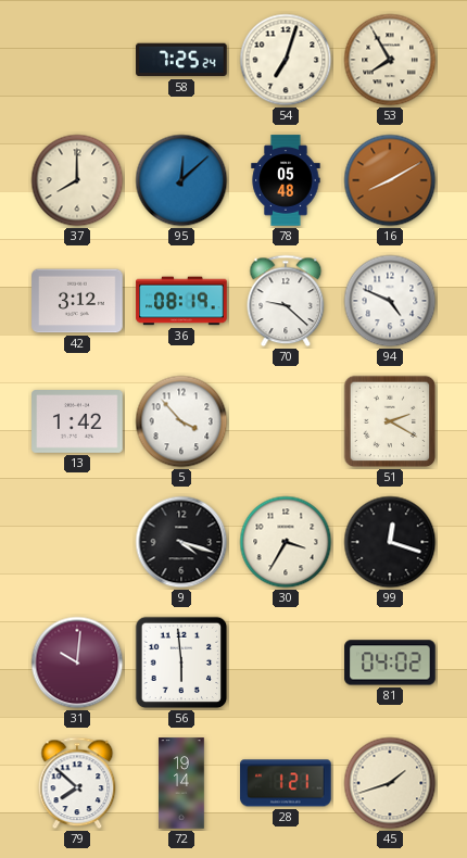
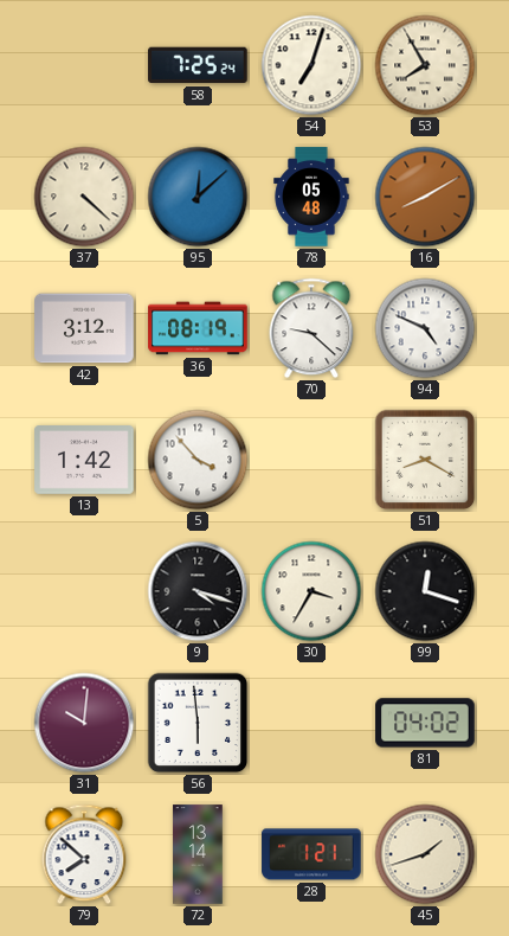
37: 8:00 -> 4:22
51: 2:20 -> 8:20
72: 19:14 -> 13:14
